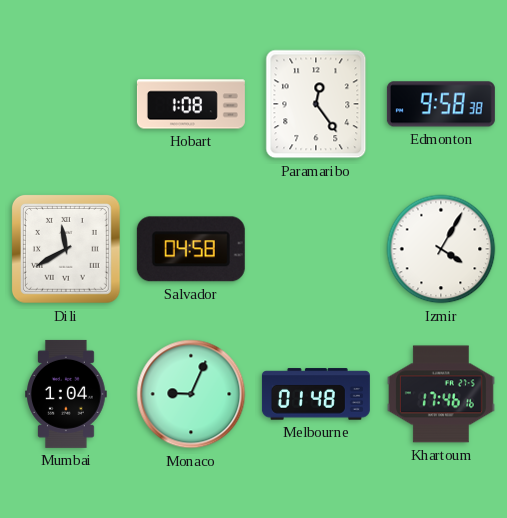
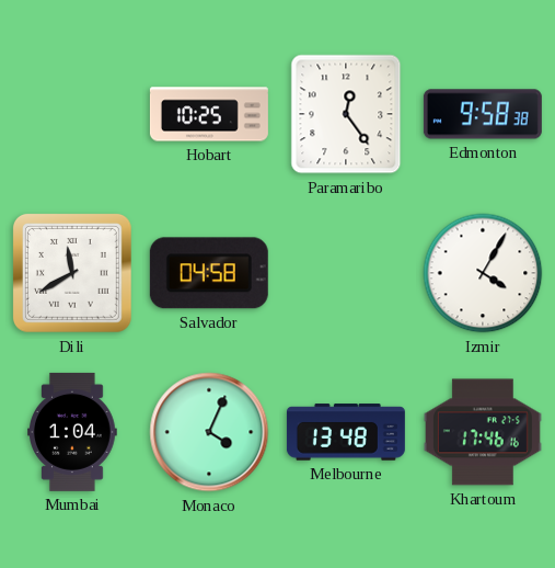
Hobart: 1:08 -> 10:25
Monaco: 9:04 -> 4:04
Melbourne: 01:48 -> 13:48
